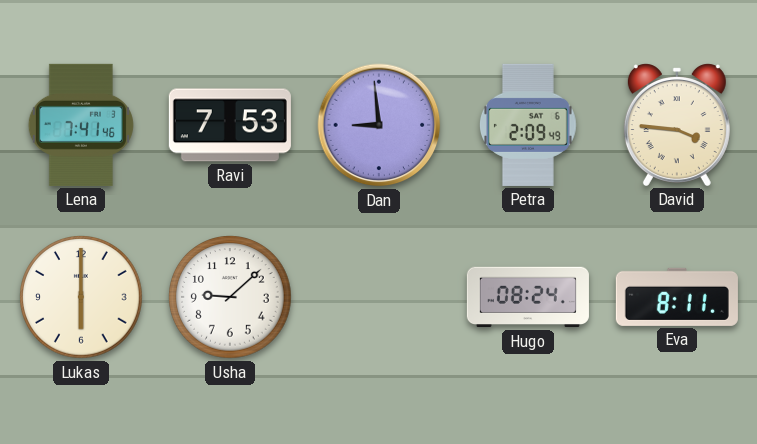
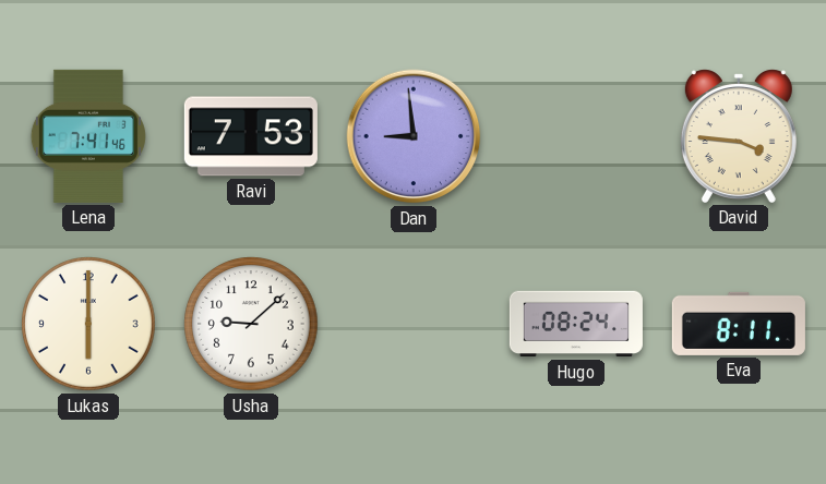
Petra: 2:09 -> none
